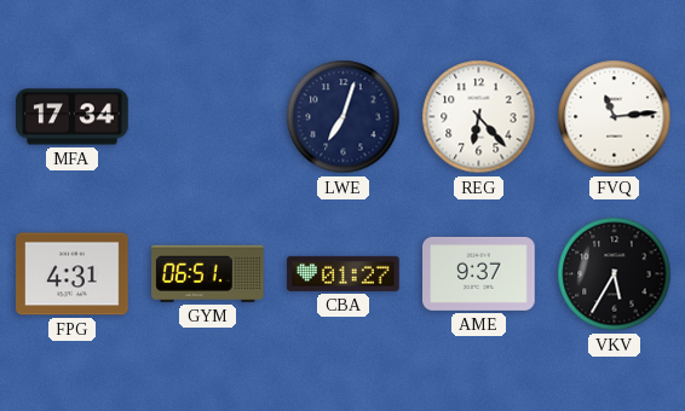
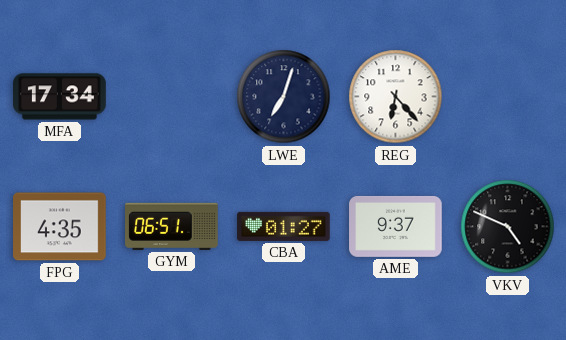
FVQ: 11:14 -> none
FPG: 4:31 -> 4:35
VKV: 5:35 -> 4:49
